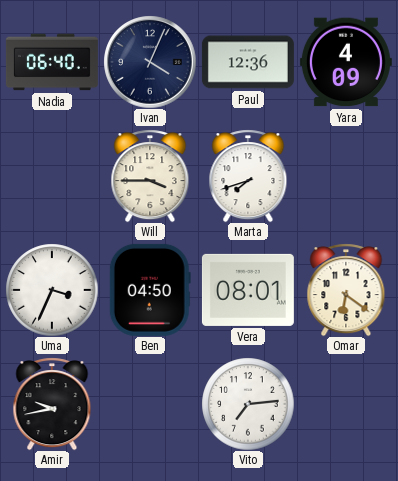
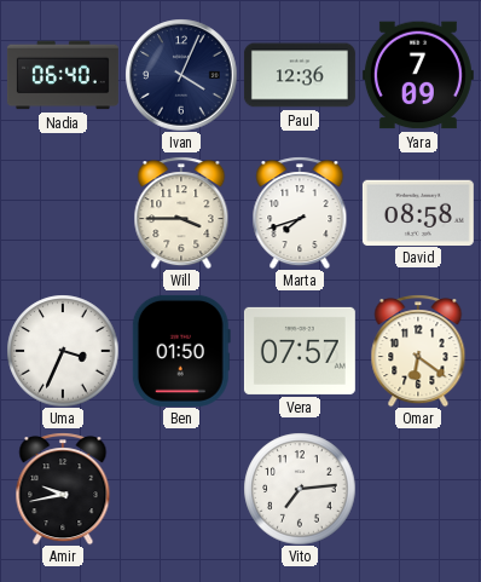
Yara: 4:09 -> 7:09
David: none -> 08:58
Ben: 04:50 -> 01:50
Vera: 08:01 -> 07:57
